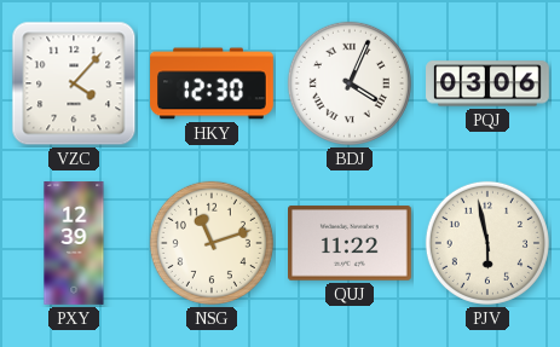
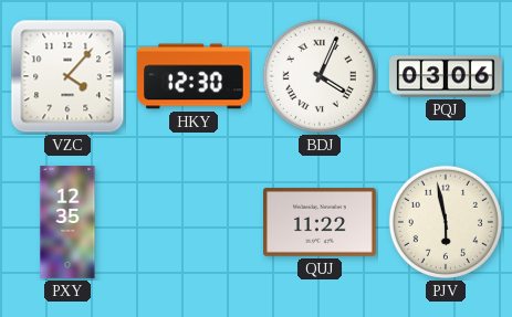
PXY: 12:39 -> 12:35
NSG: 11:12 -> none
